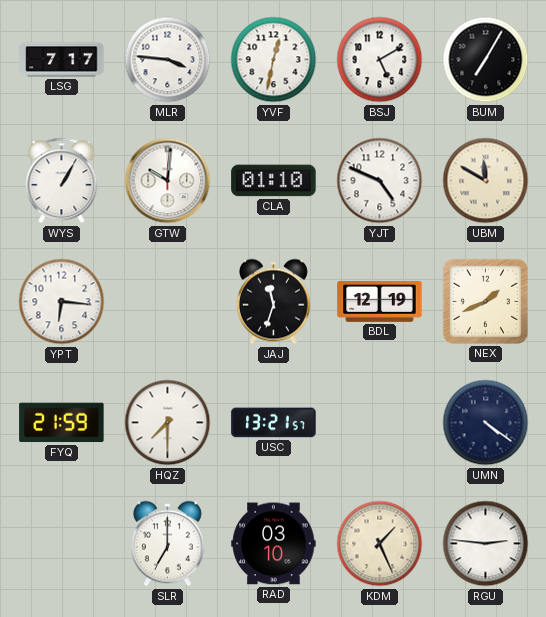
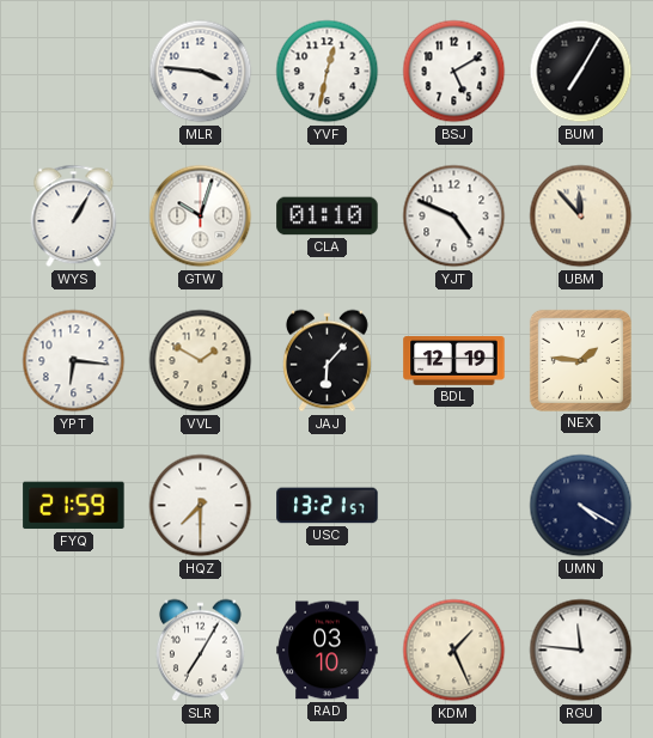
LSG: 7:17 -> none
GTW: 10:01 -> 10:03
UBM: 11:50 -> 11:53
VVL: none -> 1:50
JAJ: 11:33 -> 6:07
NEX: 1:41 -> 1:46
UMN: 4:21 -> 4:20
SLR: 7:00 -> 7:05
RGU: 2:46 -> 11:46
